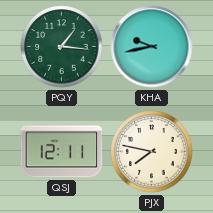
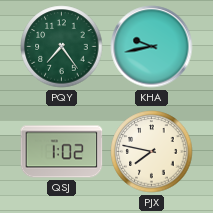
PQY: 1:16 -> 7:24
QSJ: 12:11 -> 1:02
